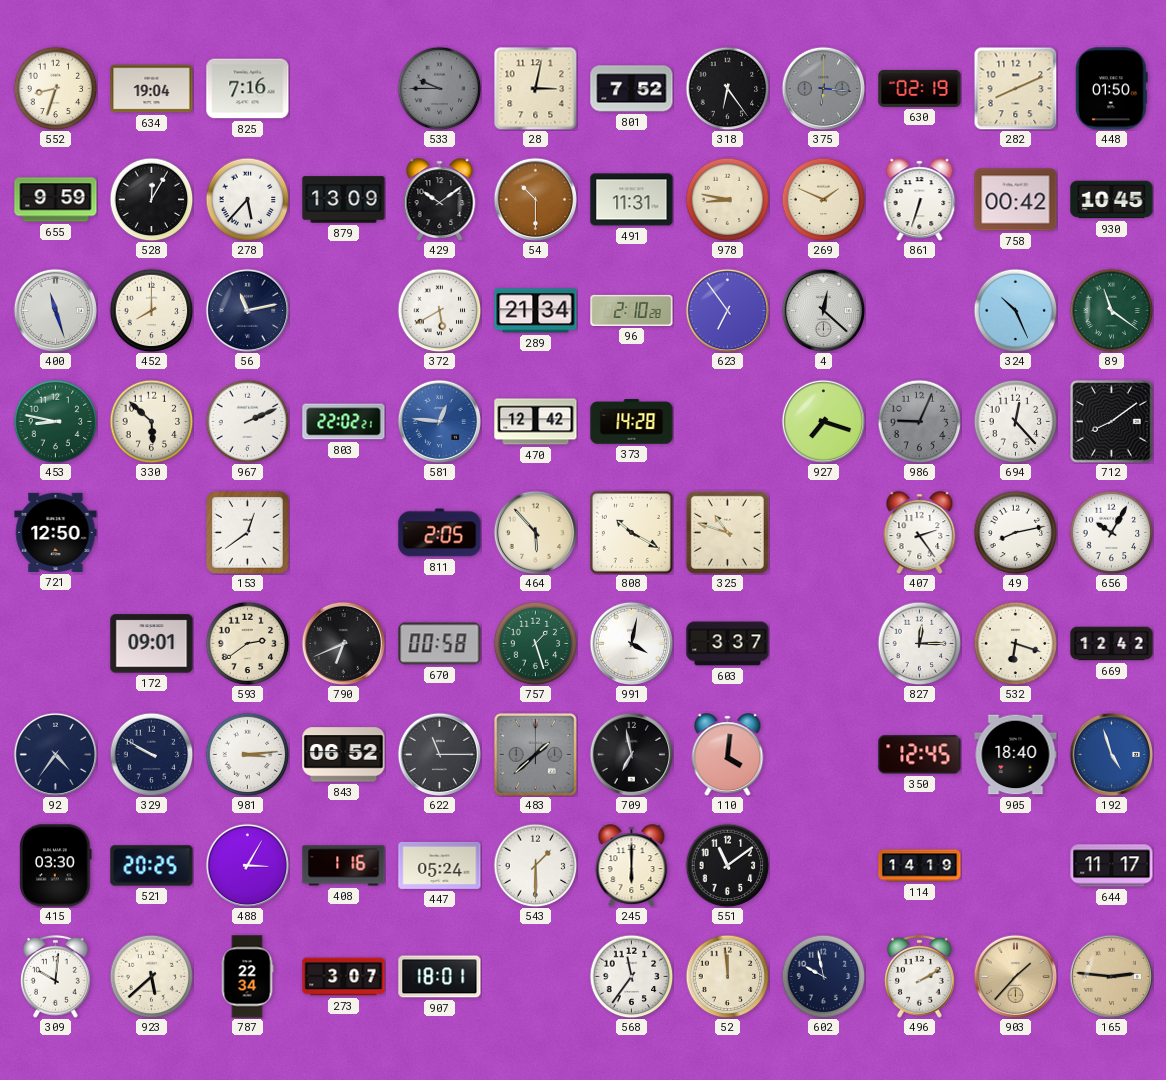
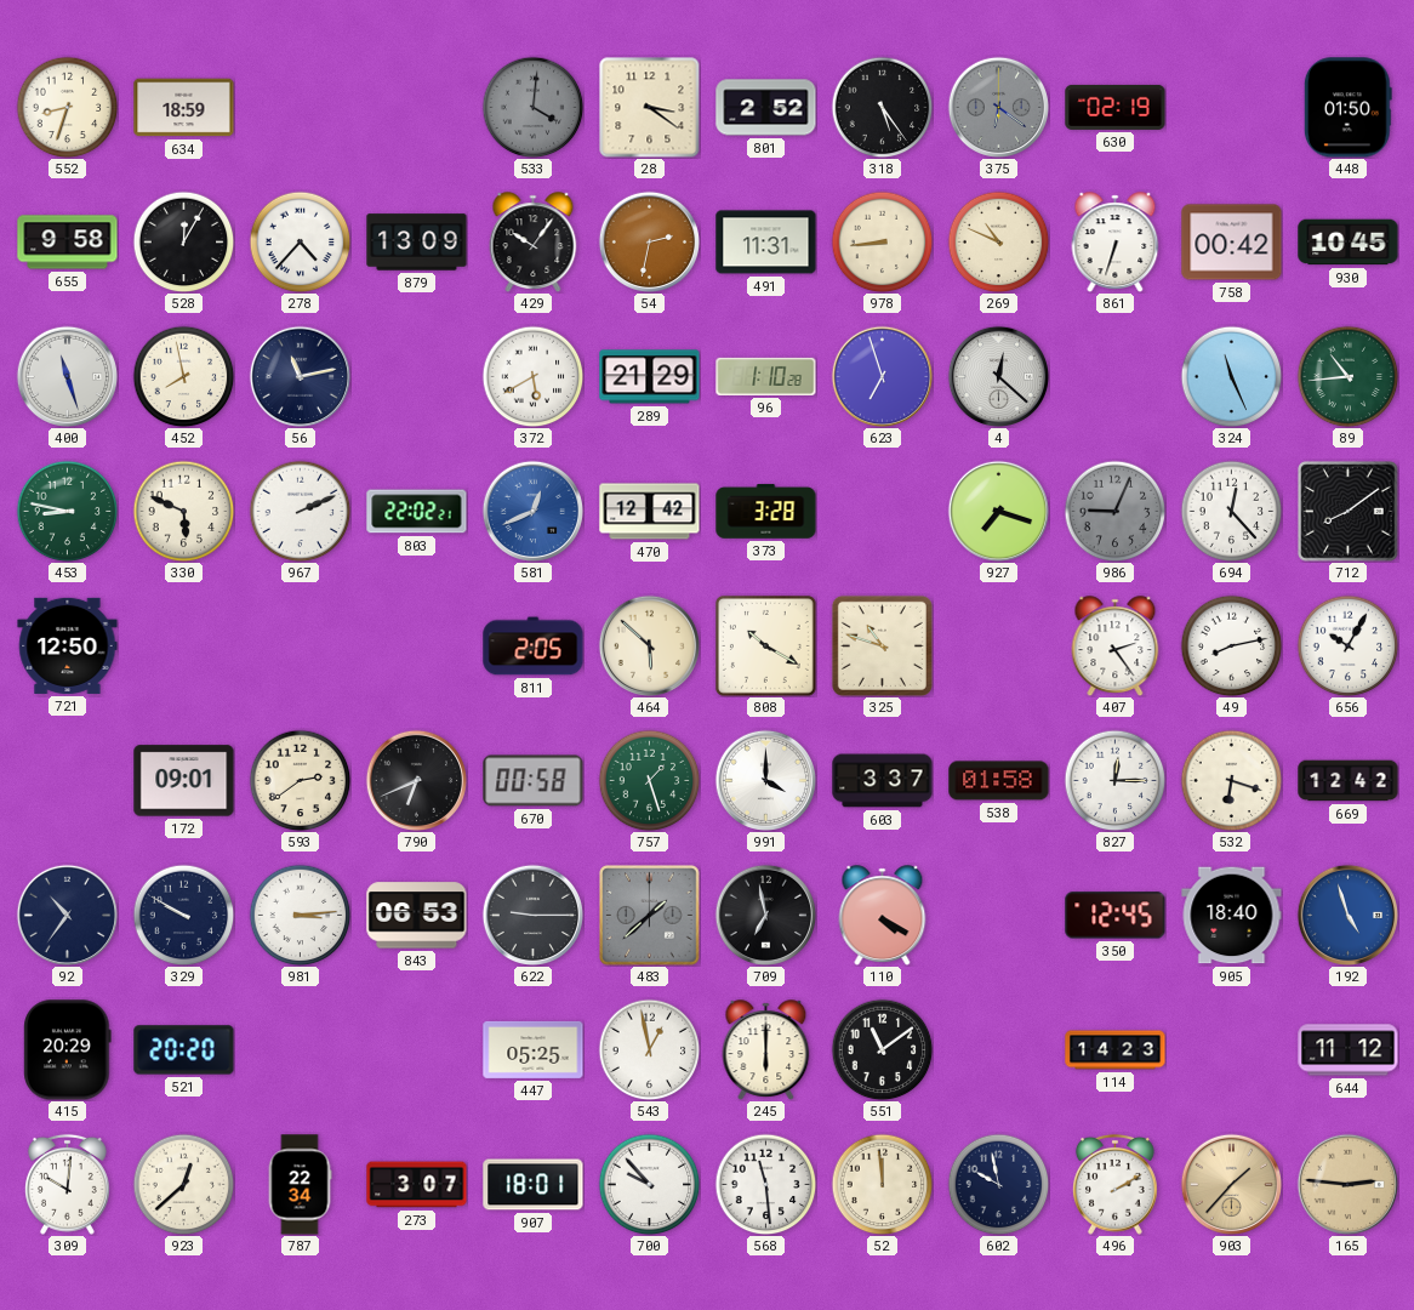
634: 19:04 -> 18:59
825: 7:16 -> none
533: 9:45 -> 4:01
28: 3:02 -> 3:21
801: 7:52 -> 2:52
318: 6:24 -> 5:24
375: 6:16 -> 6:21
282: 8:11 -> none
655: 9:59 -> 9:58
278: 5:37 -> 4:37
429: 10:09 -> 10:06
54: 10:30 -> 2:32
978: 8:47 -> 8:44
269: 1:49 -> 10:49
452: 8:00 -> 7:58
289: 21:34 -> 21:29
96: 2:10 -> 1:10
623: 6:54 -> 6:57
324: 10:26 -> 11:26
89: 11:21 -> 10:44
330: 5:52 -> 5:49
581: 12:46 -> 12:41
373: 14:28 -> 3:28
153: 12:39 -> none
464: 5:53 -> 5:52
991: 4:02 -> 4:00
538: none -> 01:58
92: 4:36 -> 10:36
843: 06:52 -> 06:53
622: 11:15 -> 9:15
110: 4:01 -> 4:20
415: 03:30 -> 20:29
521: 20:25 -> 20:20
488: 3:05 -> none
408: 1:16 -> none
447: 05:24 -> 05:25
543: 1:30 -> 12:58
114: 14:19 -> 14:23
644: 11:17 -> 11:12
923: 5:38 -> 12:38
700: none -> 9:53
568: 11:36 -> 11:29
